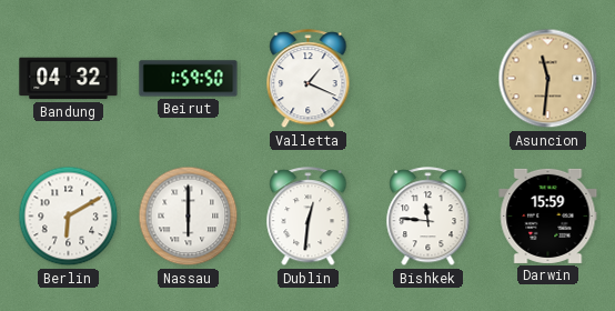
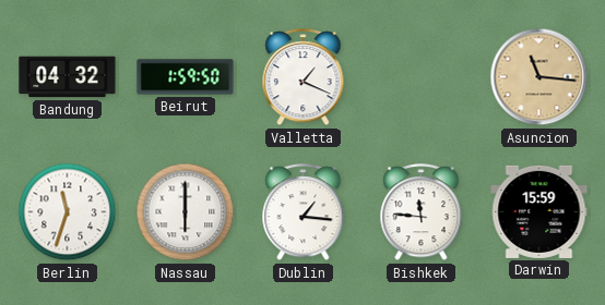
Asuncion: 11:31 -> 11:16
Berlin: 6:10 -> 11:33
Dublin: 12:31 -> 1:16
